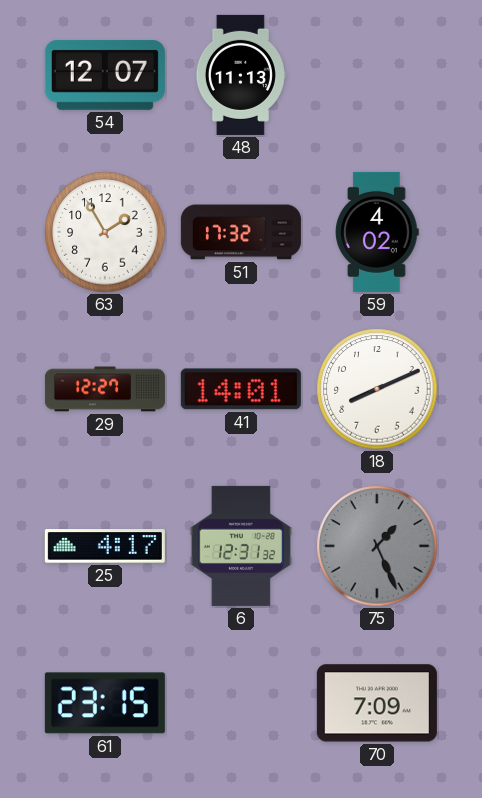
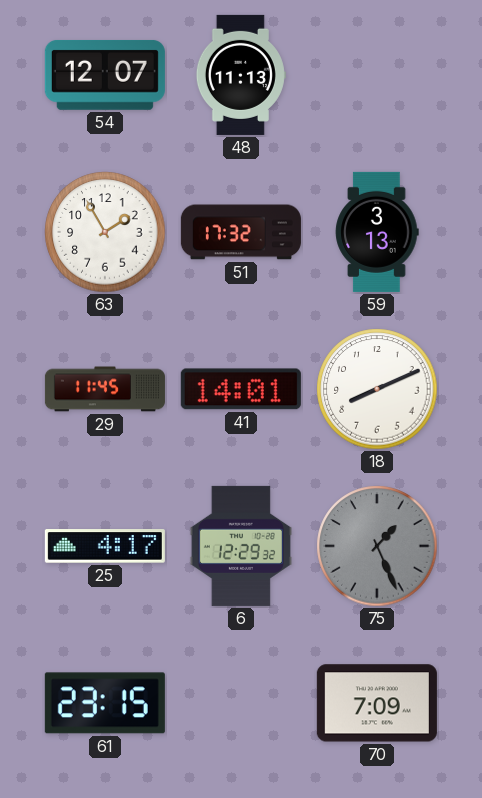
59: 4:02 -> 3:13
29: 12:27 -> 11:45
6: 12:31 -> 12:29
